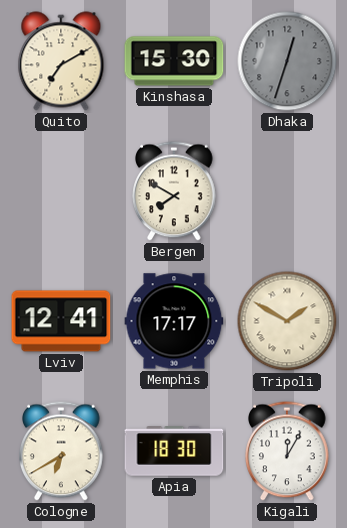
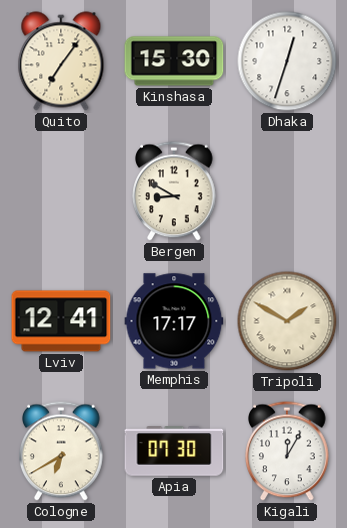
Quito: 7:10 -> 7:06
Dhaka dial: grey -> white
Bergen: 7:50 -> 8:50
Apia: 18:30 -> 07:30
